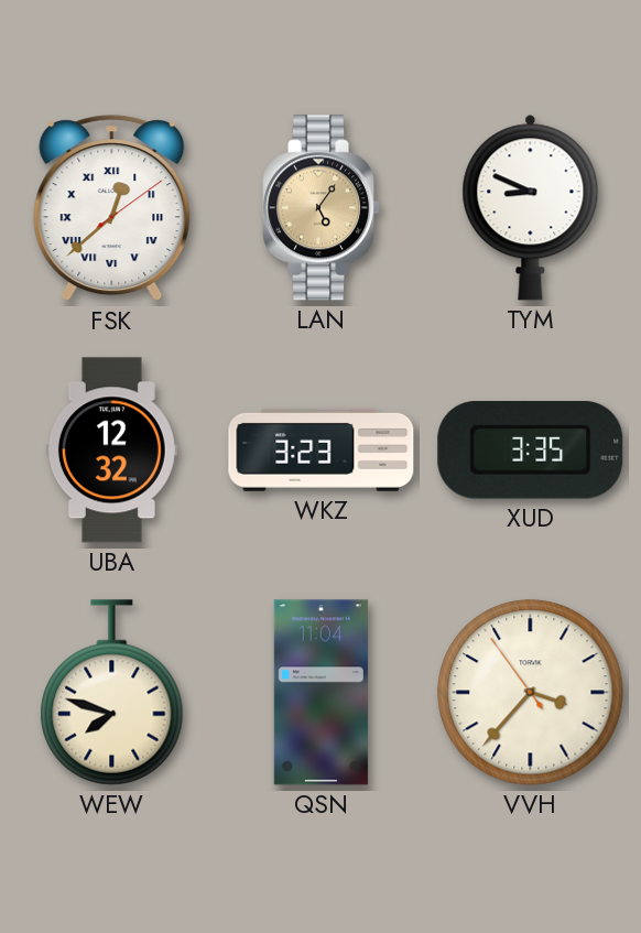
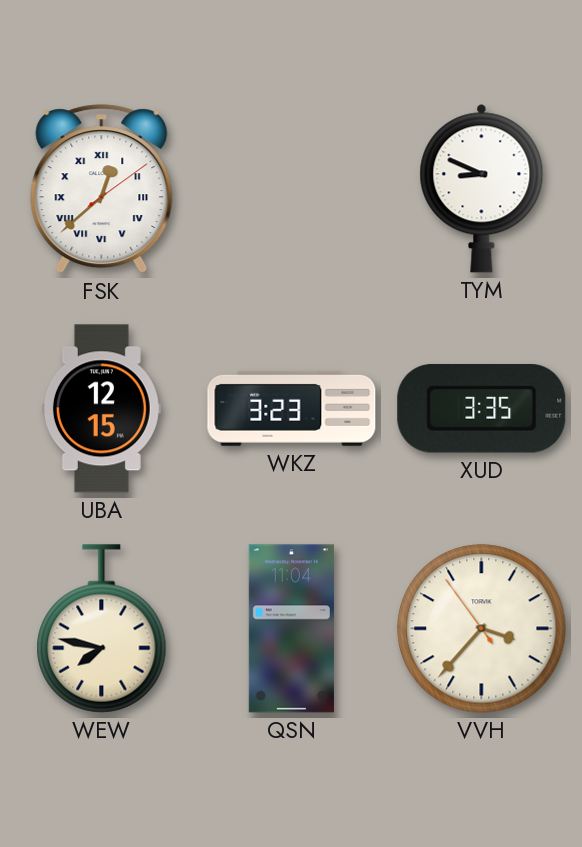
LAN: 5:06 -> none
UBA: 12:32 -> 12:15
WEW: 7:48 -> 7:47
